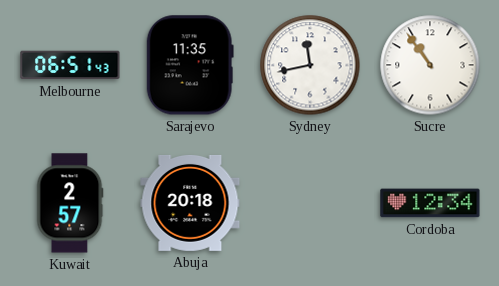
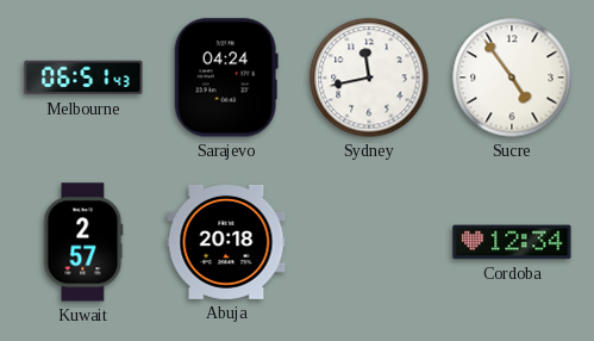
Sarajevo: 11:35 -> 04:24
Sucre: 10:54 -> 4:54
